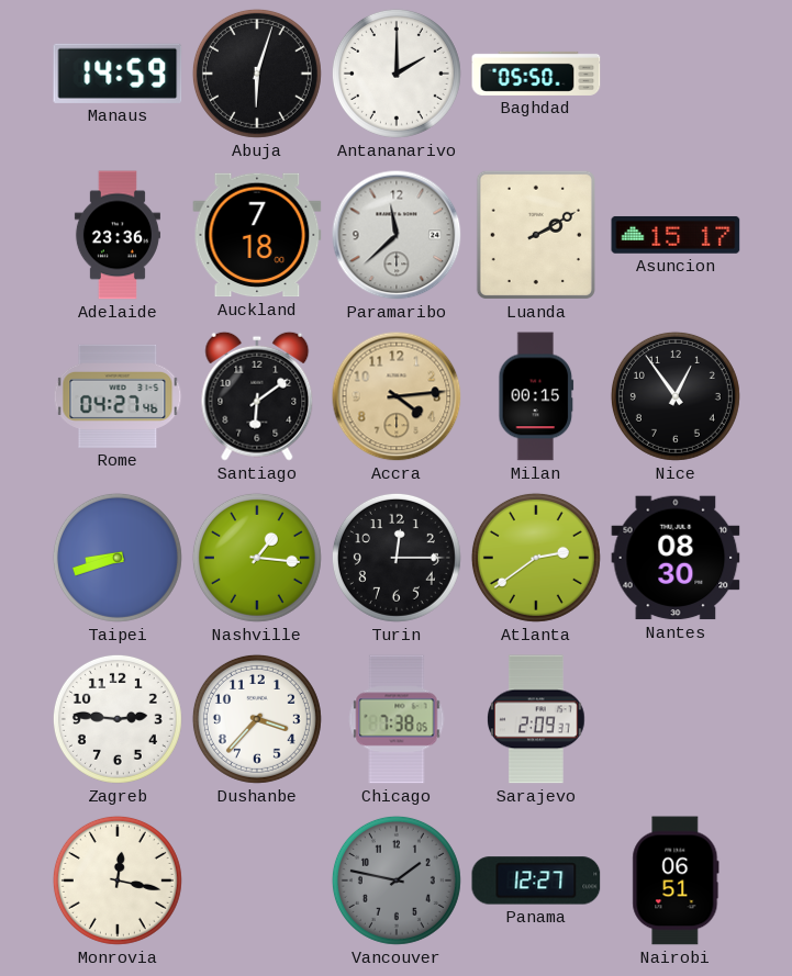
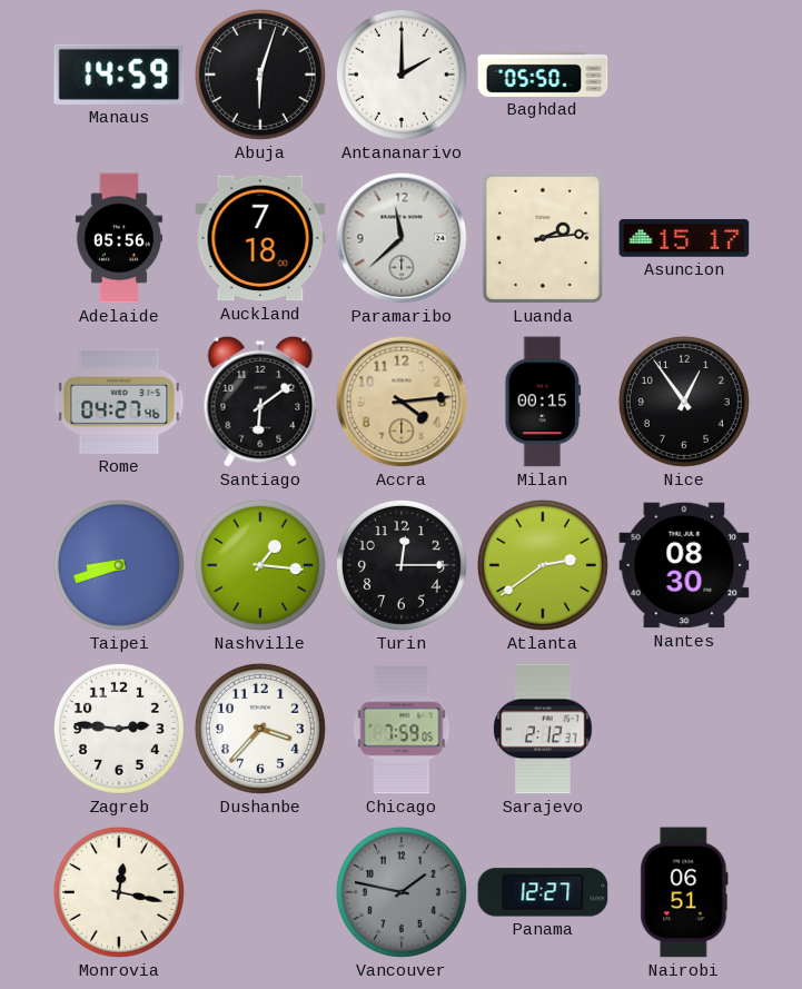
Adelaide: 23:36 -> 05:56
Luanda: 2:10 -> 2:14
Chicago: 7:38 -> 7:59
Sarajevo: 2:09 -> 2:12
